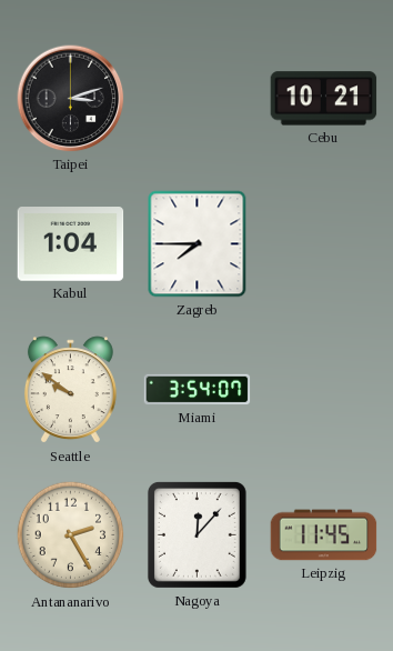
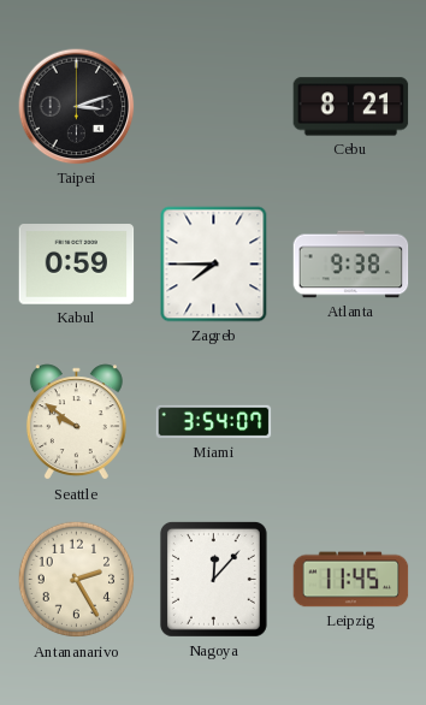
Cebu: 10:21 -> 8:21
Kabul: 1:04 -> 0:59
Atlanta: none -> 9:38
